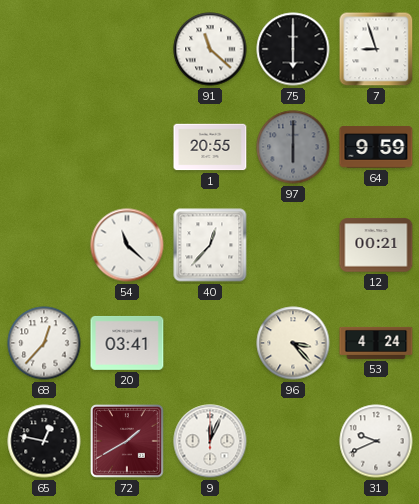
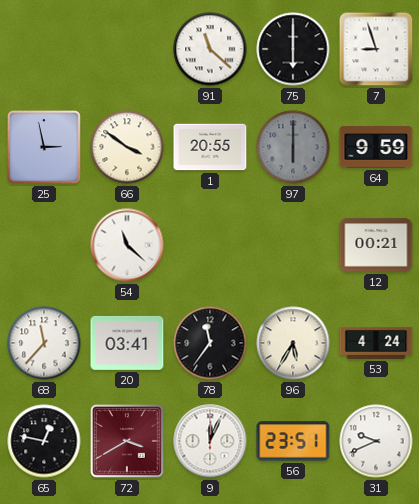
25: none -> 2:58
66: none -> 3:51
40: 12:37 -> none
68: 12:37 -> 11:37
78: none -> 11:36
96: 3:23 -> 5:35
72: 1:40 -> 3:40
56: none -> 23:51
